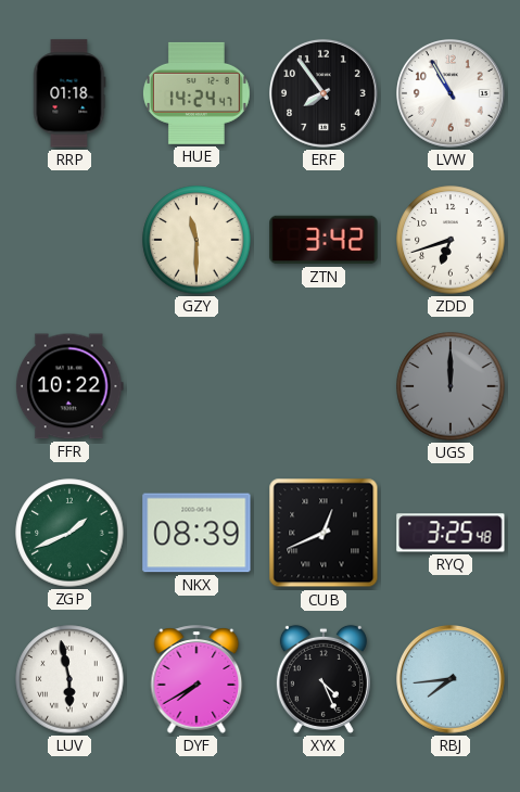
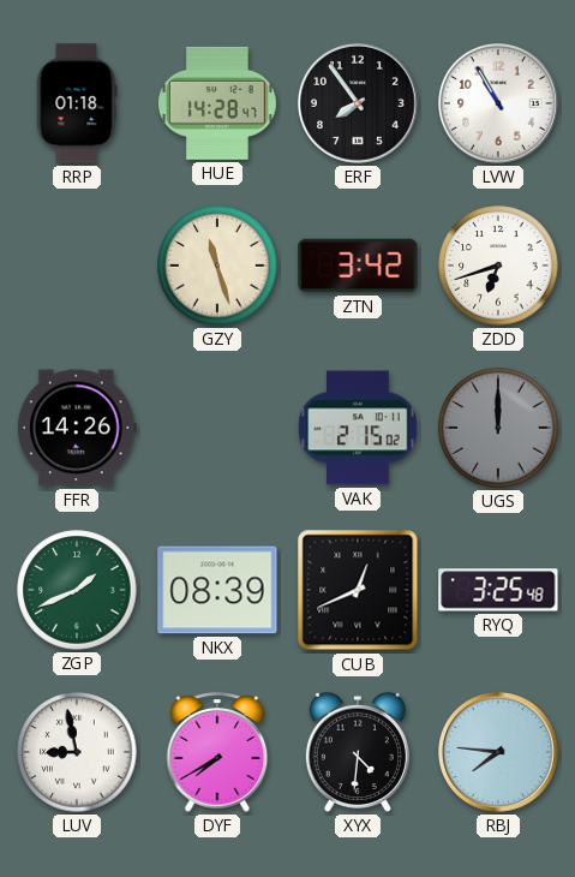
HUE: 14:24 -> 14:28
GZY: 11:30 -> 11:27
FFR: 10:22 -> 14:26
VAK: none -> 2:15
LUV: 5:58 -> 8:58
XYX: 4:26 -> 4:31
RBJ: 7:44 -> 7:46
